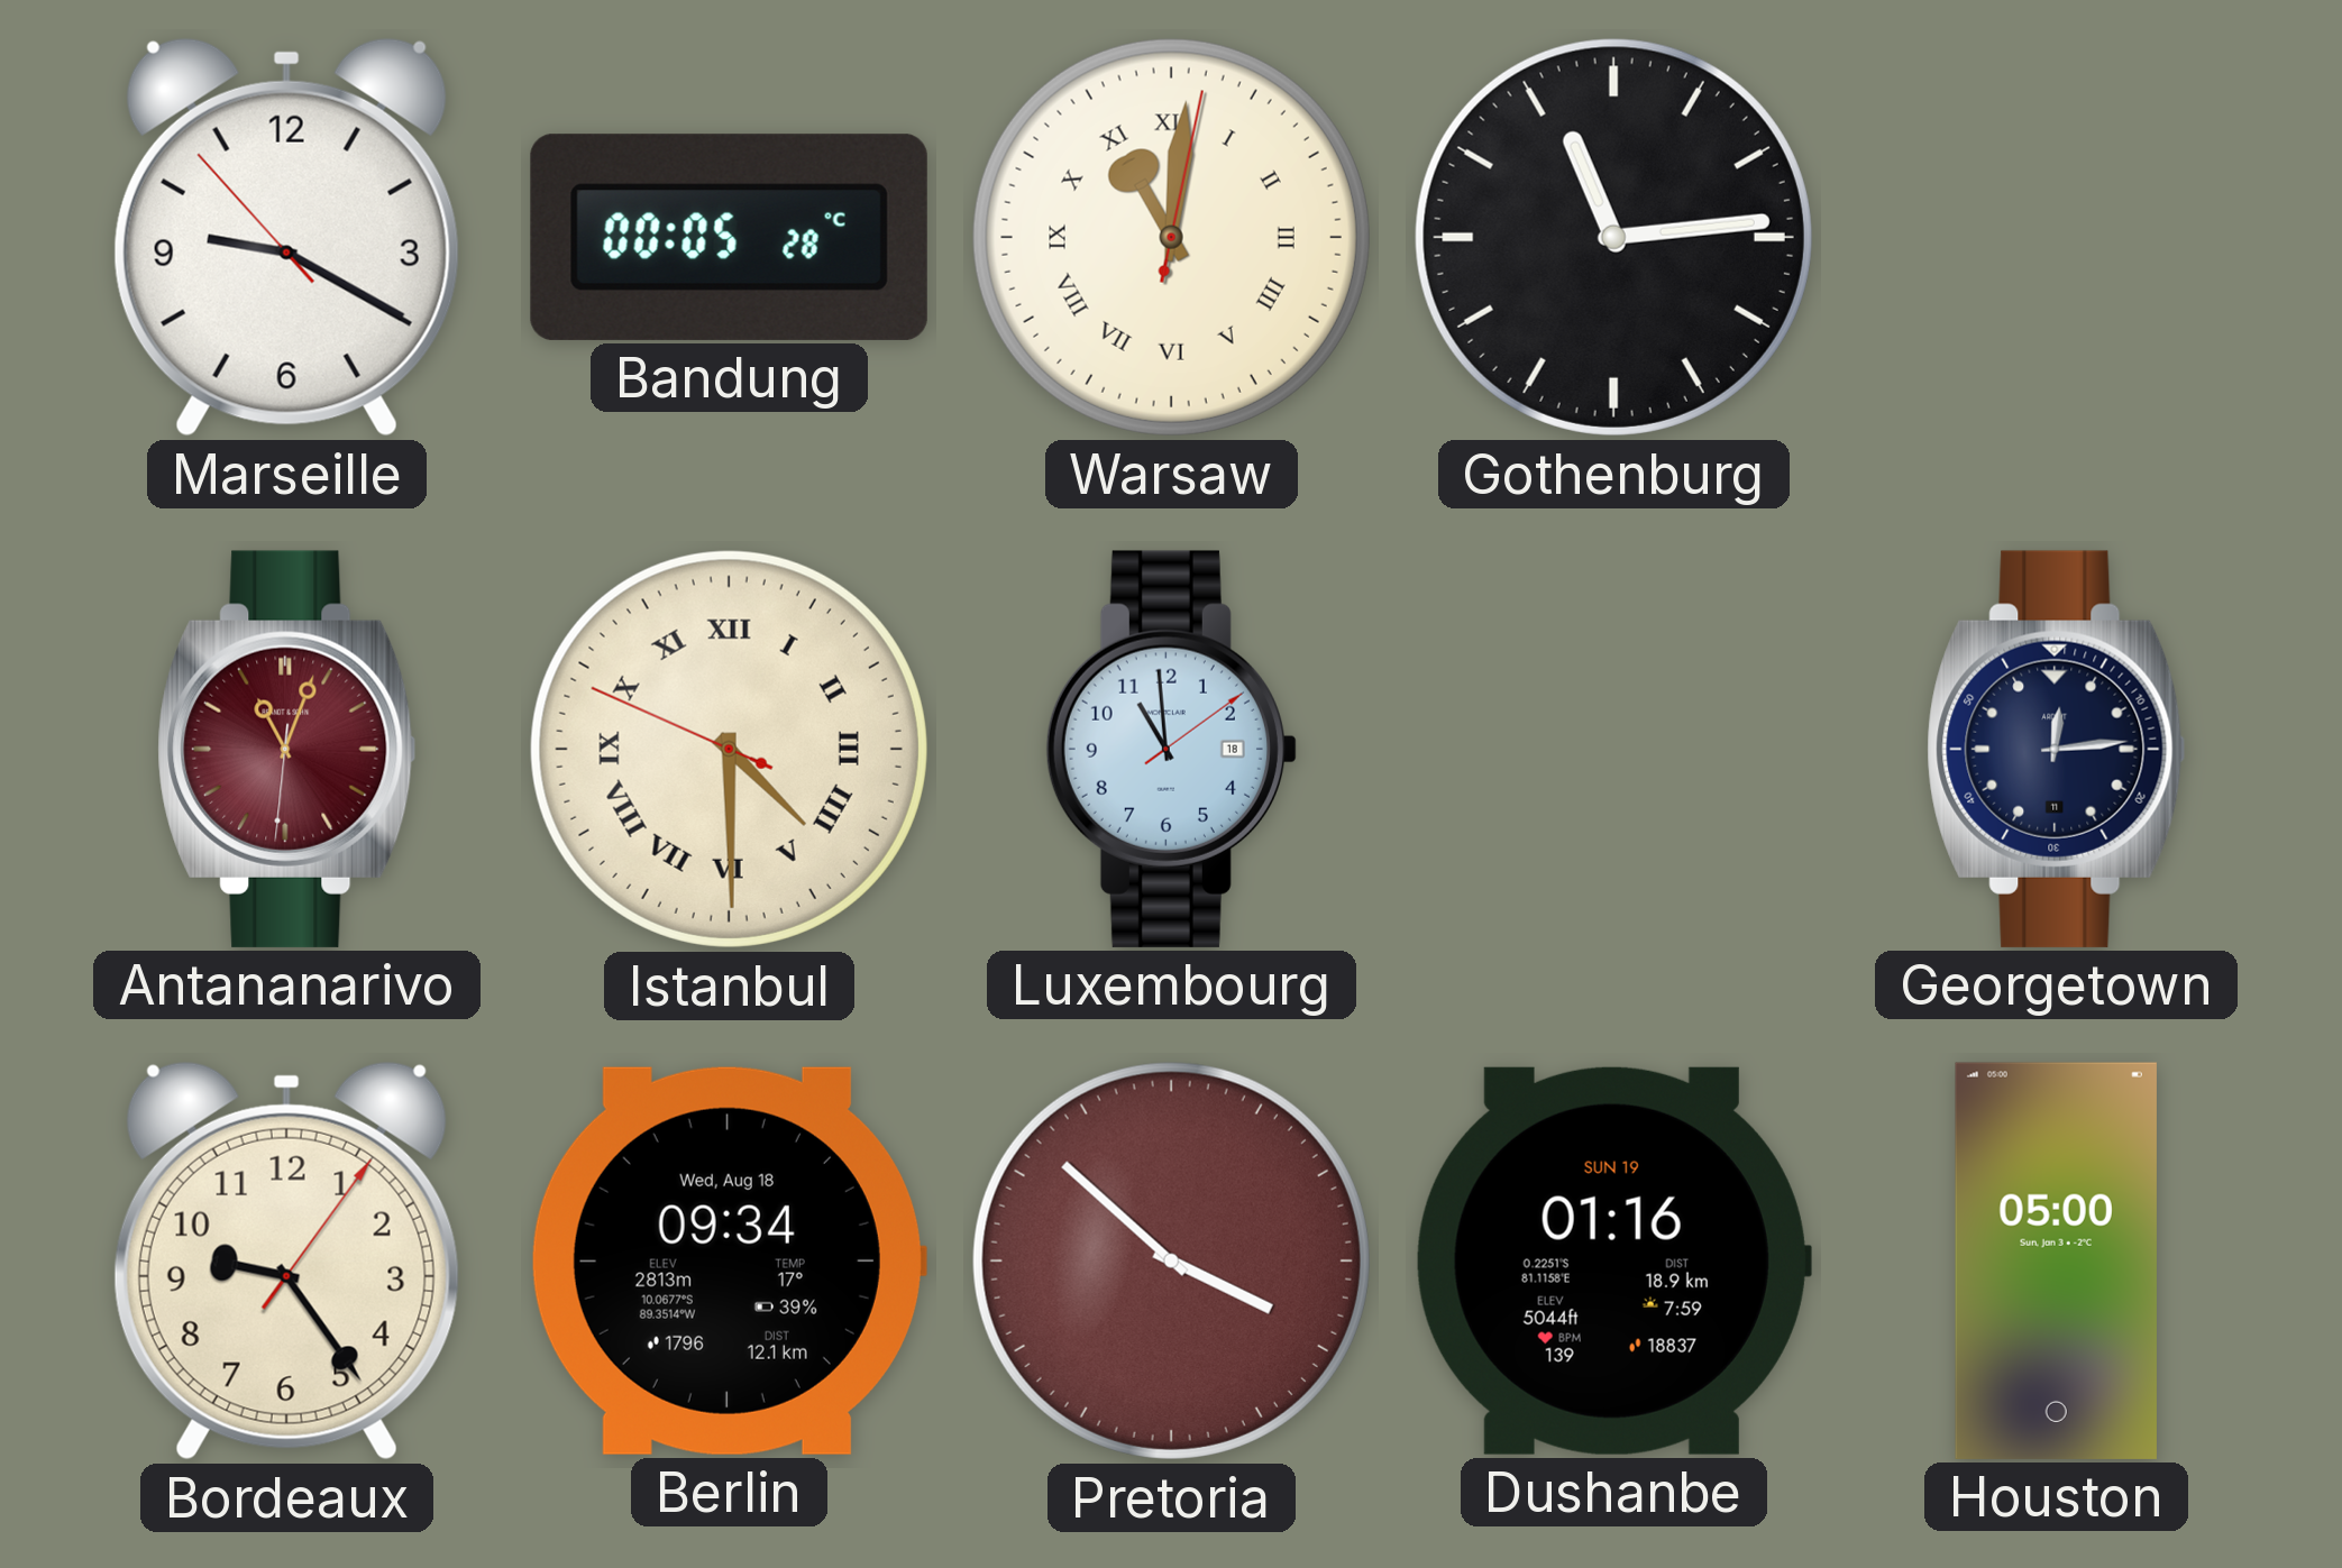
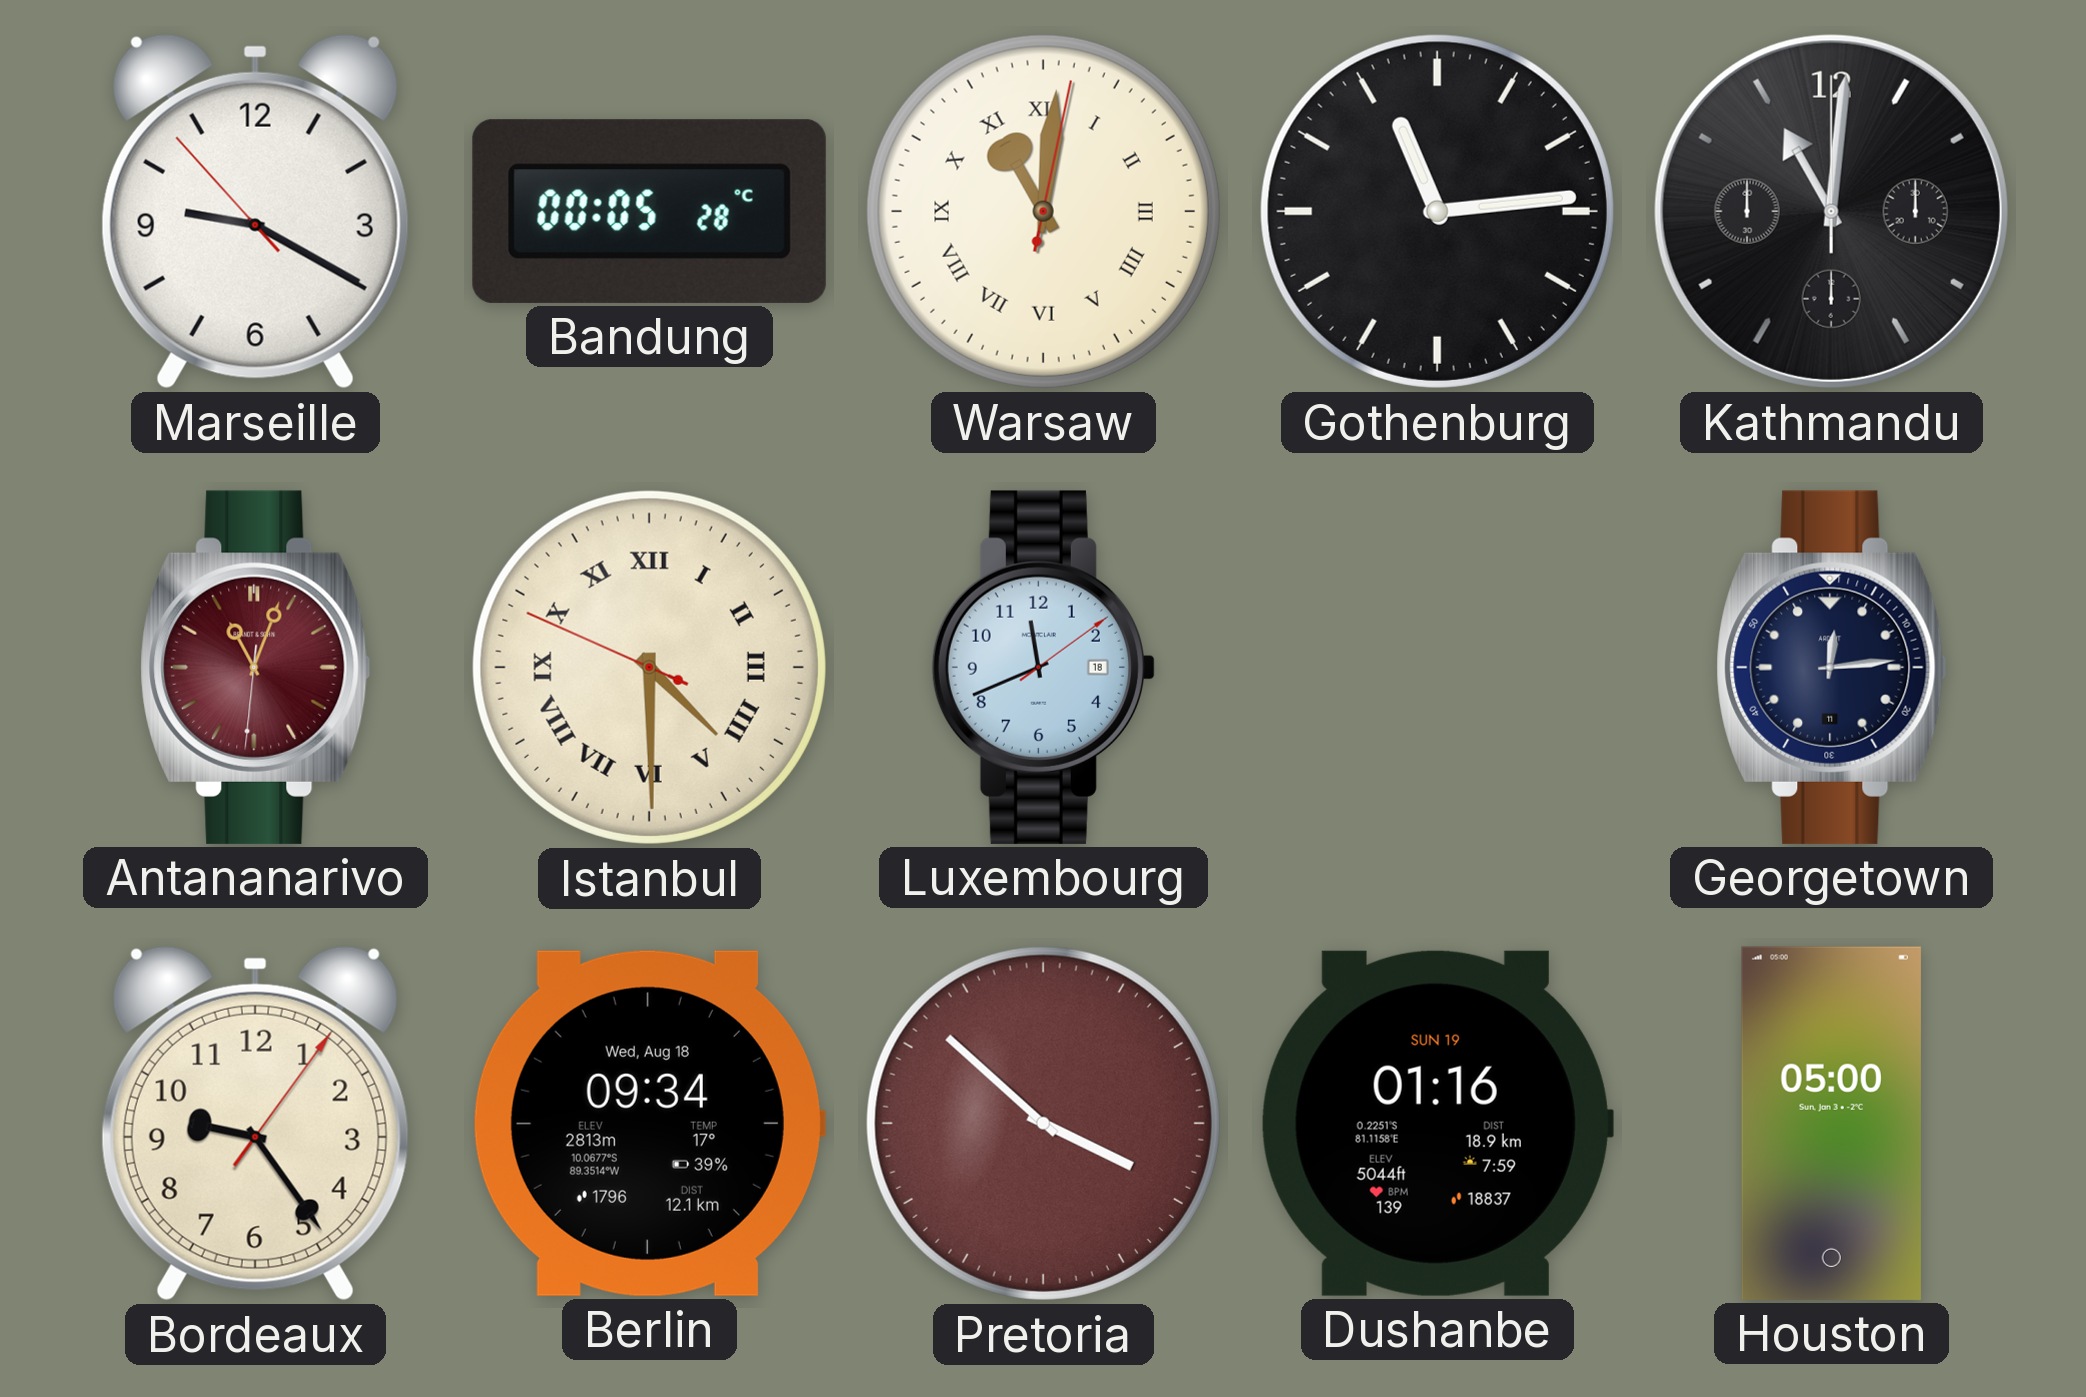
Kathmandu: none -> 11:01
Luxembourg: 10:59 -> 11:41
